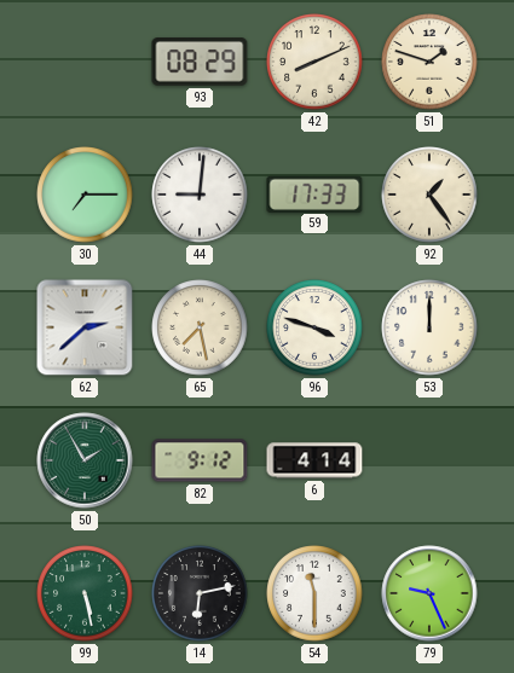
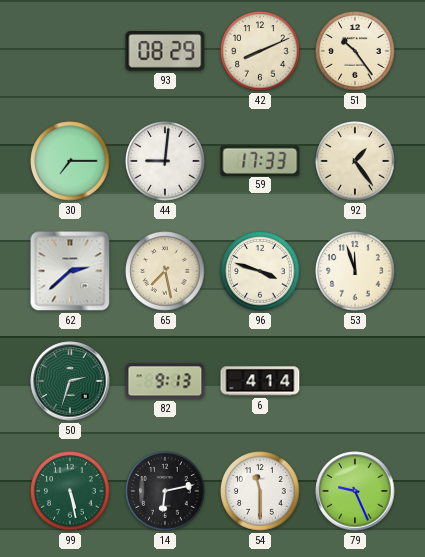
51: 1:48 -> 10:24
53: 12:00 -> 11:57
50: 1:55 -> 2:33
82: 9:12 -> 9:13
